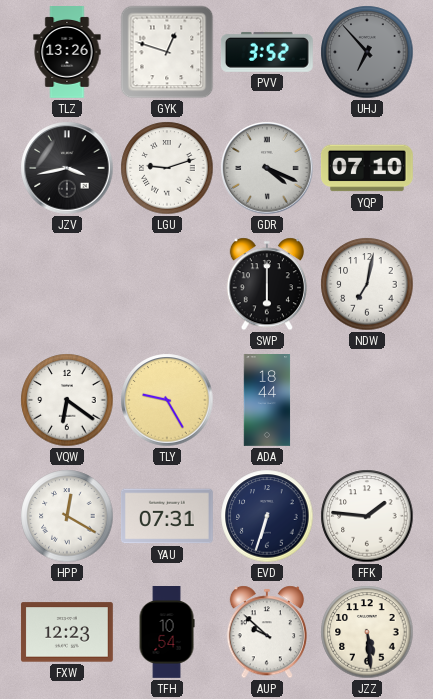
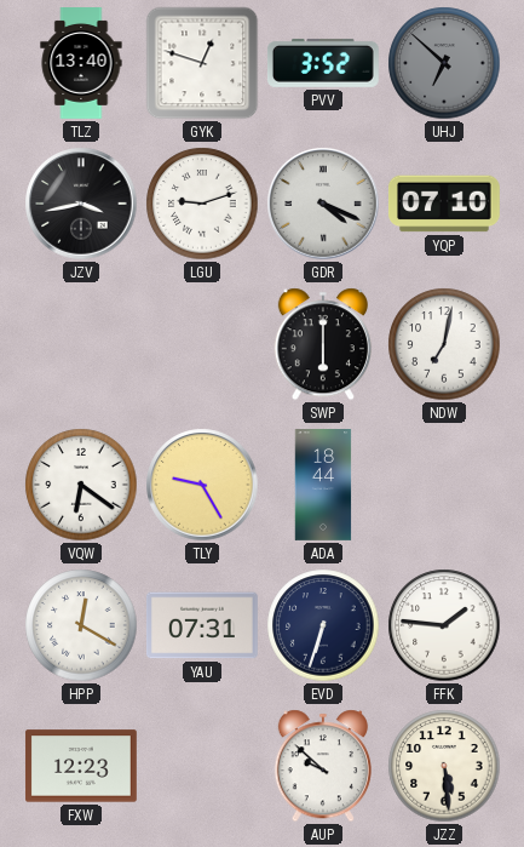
TLZ: 13:26 -> 13:40
UHJ: 6:53 -> 6:52
TFH: 10:54 -> none
